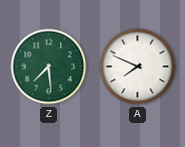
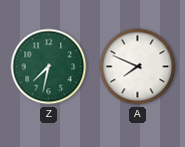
Z: 7:29 -> 7:32
